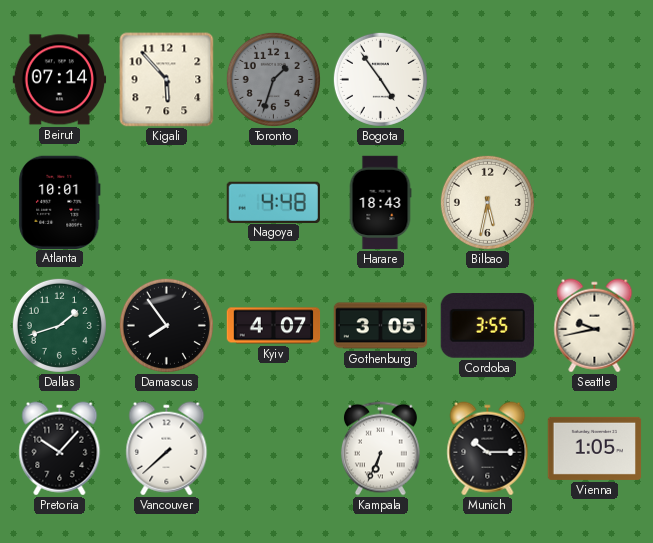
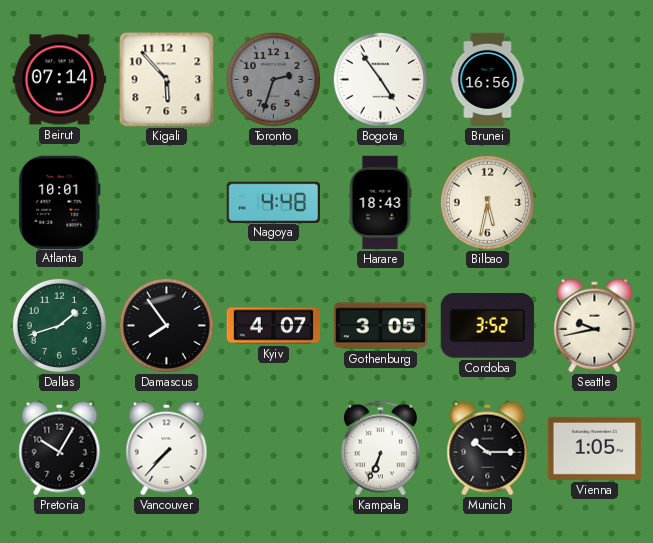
Toronto: 1:33 -> 2:33
Brunei: none -> 16:56
Cordoba: 3:55 -> 3:52
Pretoria: 10:07 -> 10:05
Vancouver: 7:38 -> 7:37
